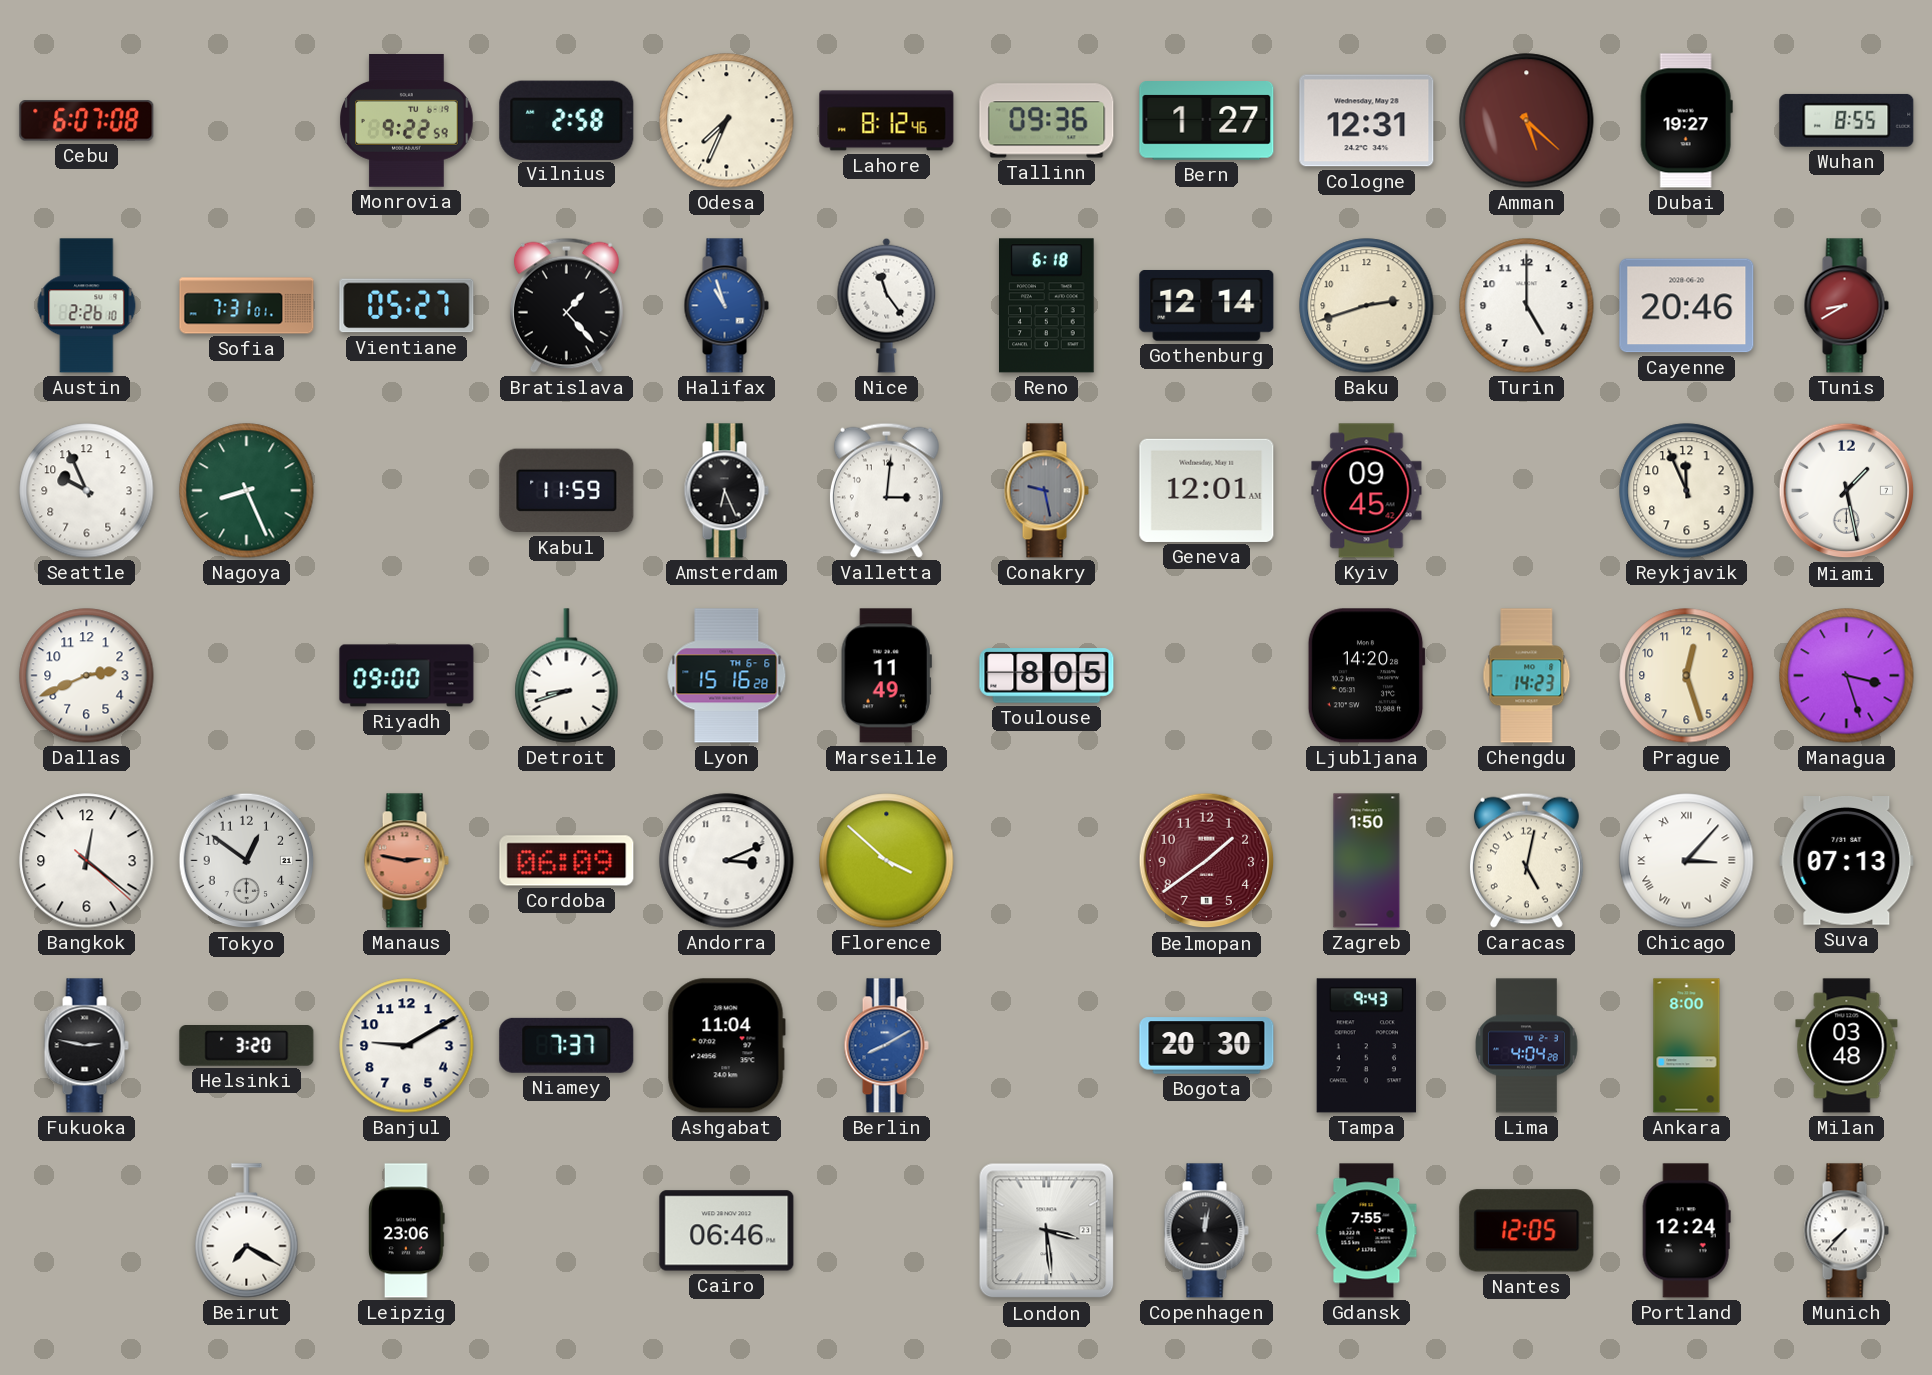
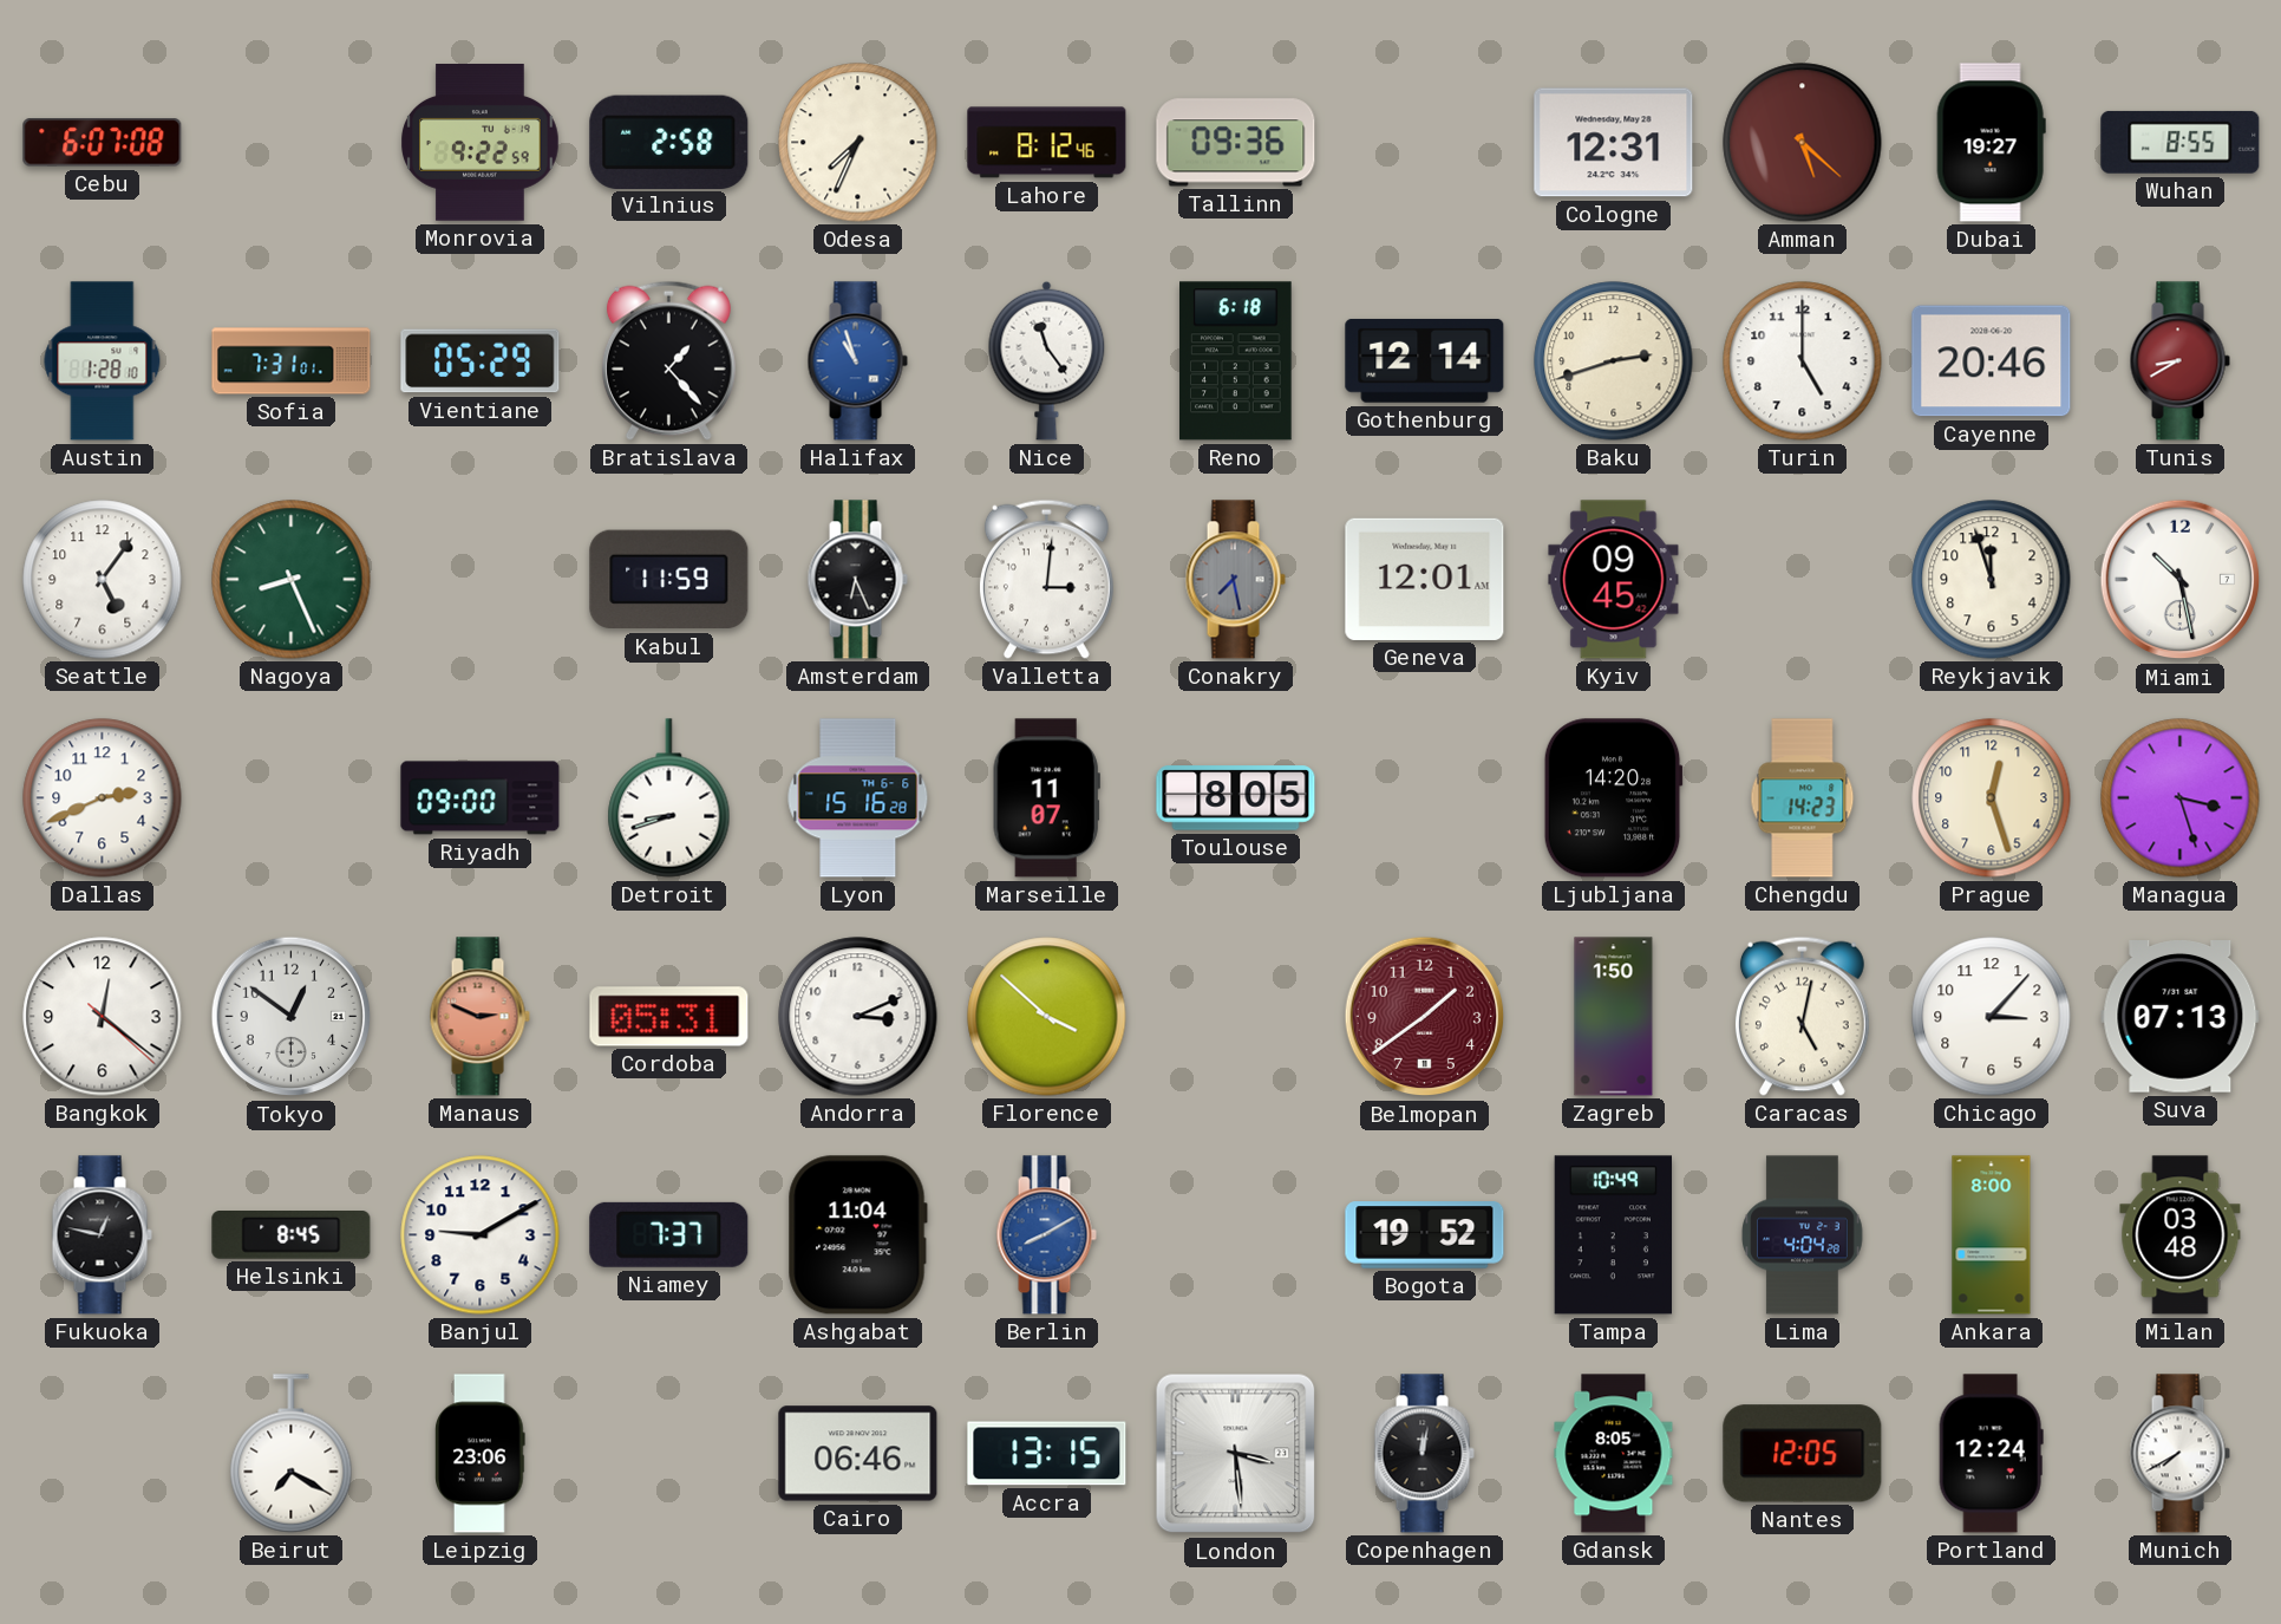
Bern: 1:27 -> none
Austin: 2:26 -> 1:28
Vientiane: 05:27 -> 05:29
Seattle: 9:56 -> 5:06
Conakry: 9:28 -> 7:28
Reykjavik: 11:56 -> 11:57
Miami: 1:28 -> 10:28
Marseille: 11:49 -> 11:07
Manaus: 2:47 -> 2:49
Cordoba: 06:09 -> 05:31
Chicago numerals: Roman -> Arabic
Fukuoka: 2:47 -> 12:47
Helsinki: 3:20 -> 8:45
Bogota: 20:30 -> 19:52
Tampa: 9:43 -> 10:49
Accra: none -> 13:15
Gdansk: 7:55 -> 8:05
Munich: 7:37 -> 7:40
